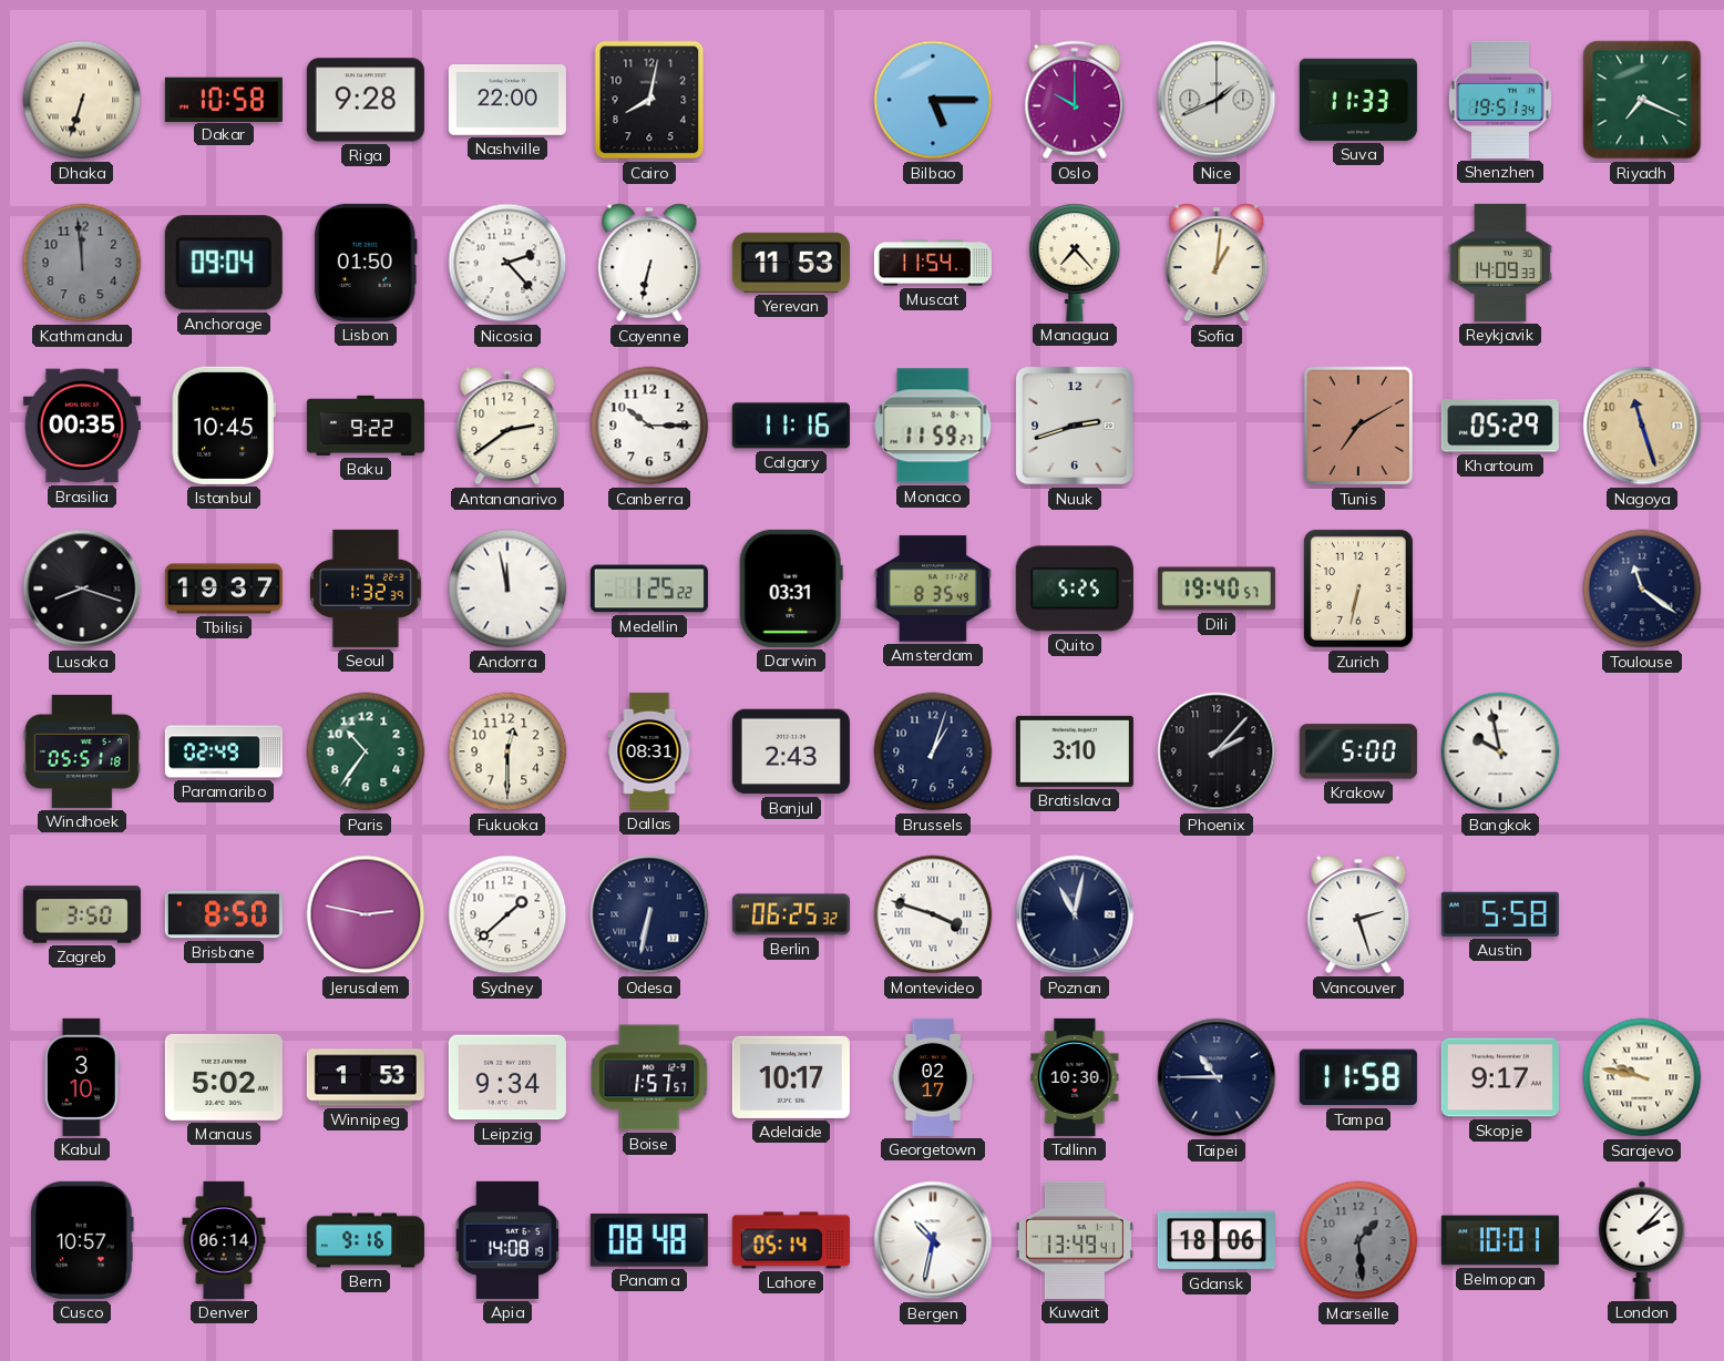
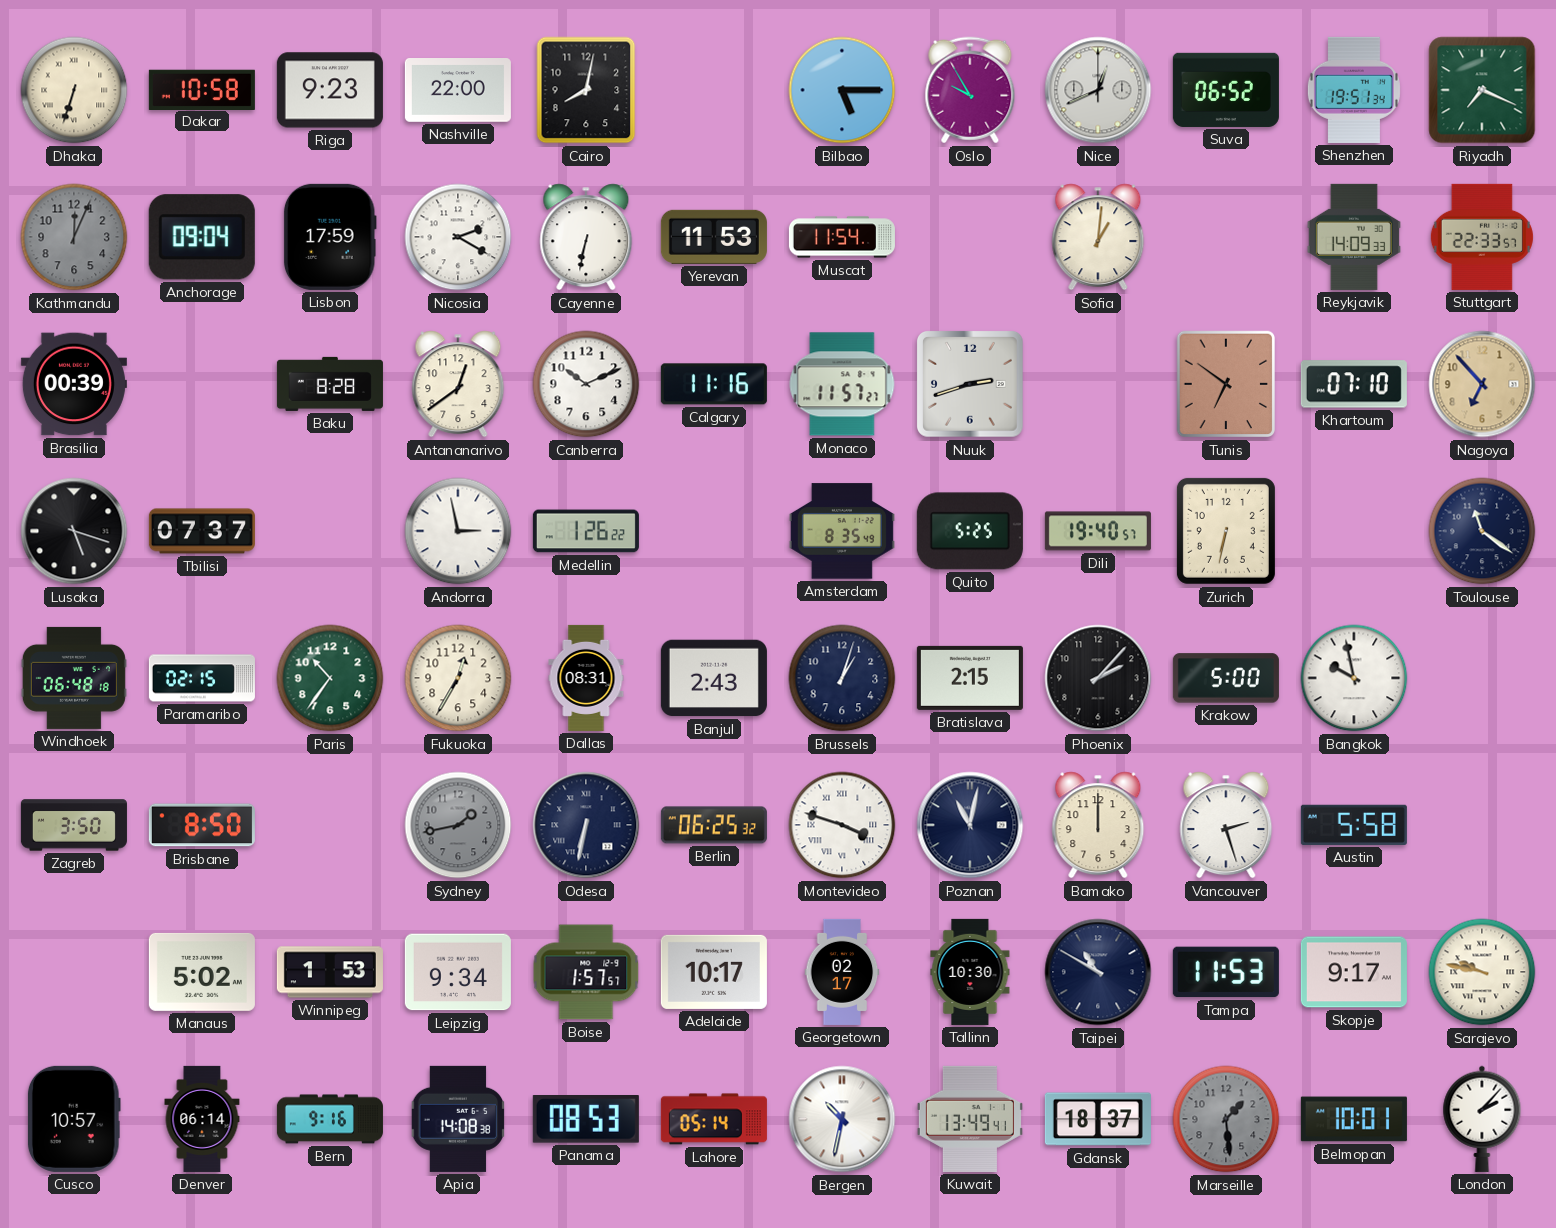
Riga: 9:28 -> 9:23
Oslo: 10:00 -> 9:55
Nice: 1:41 -> 12:41
Suva: 11:33 -> 06:52
Kathmandu: 11:59 -> 12:04
Lisbon: 01:50 -> 17:59
Nicosia: 2:23 -> 2:20
Managua: 7:23 -> none
Stuttgart: none -> 22:33
Brasilia: 00:35 -> 00:39
Istanbul: 10:45 -> none
Baku: 9:22 -> 8:28
Antananarivo: 2:39 -> 12:39
Canberra: 10:15 -> 10:11
Monaco: 11:59 -> 11:57
Tunis: 7:10 -> 6:51
Khartoum: 05:29 -> 07:10
Nagoya: 11:27 -> 6:53
Lusaka: 8:18 -> 5:18
Tbilisi: 19:37 -> 07:37
Seoul: 1:32 -> none
Andorra: 11:58 -> 2:58
Medellin: 1:25 -> 1:26
Darwin: 03:31 -> none
Windhoek: 05:51 -> 06:48
Paramaribo: 02:49 -> 02:15
Fukuoka: 12:30 -> 12:35
Bratislava: 3:10 -> 2:15
Jerusalem: 2:47 -> none
Sydney: 1:38 -> 1:43
Sydney dial: white -> grey
Bamako: none -> 12:00
Kabul: 3:10 -> none
Taipei: 10:45 -> 10:50
Tampa: 11:58 -> 11:53
Apia: 14:08:19 -> 14:08:38
Panama: 08:48 -> 08:53
Gdansk: 18:06 -> 18:37
